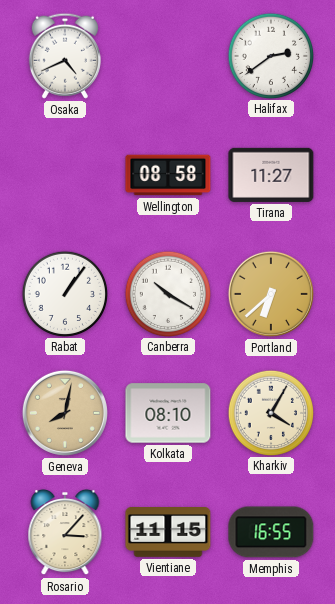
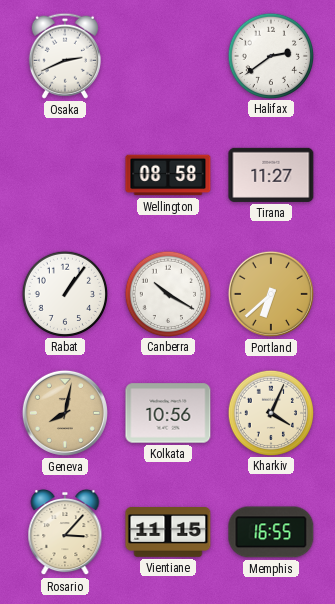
Osaka: 4:41 -> 2:41
Kolkata: 08:10 -> 10:56
Kharkiv: 4:05 -> 4:04
